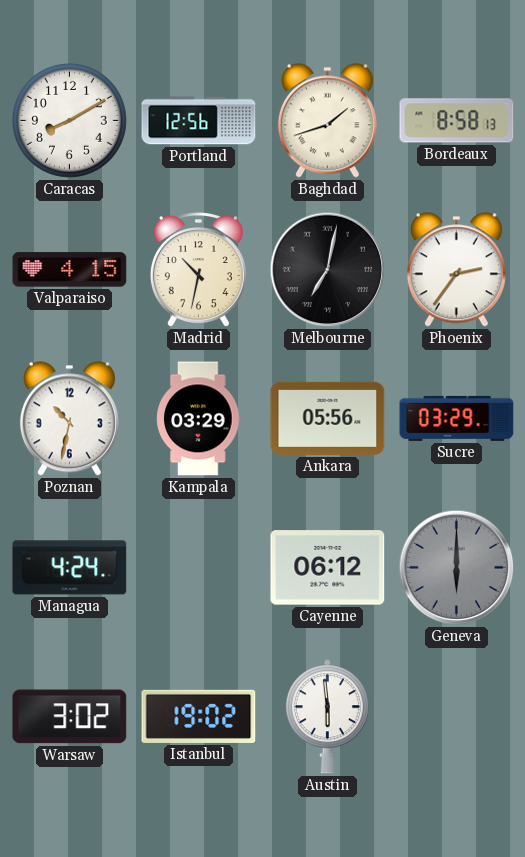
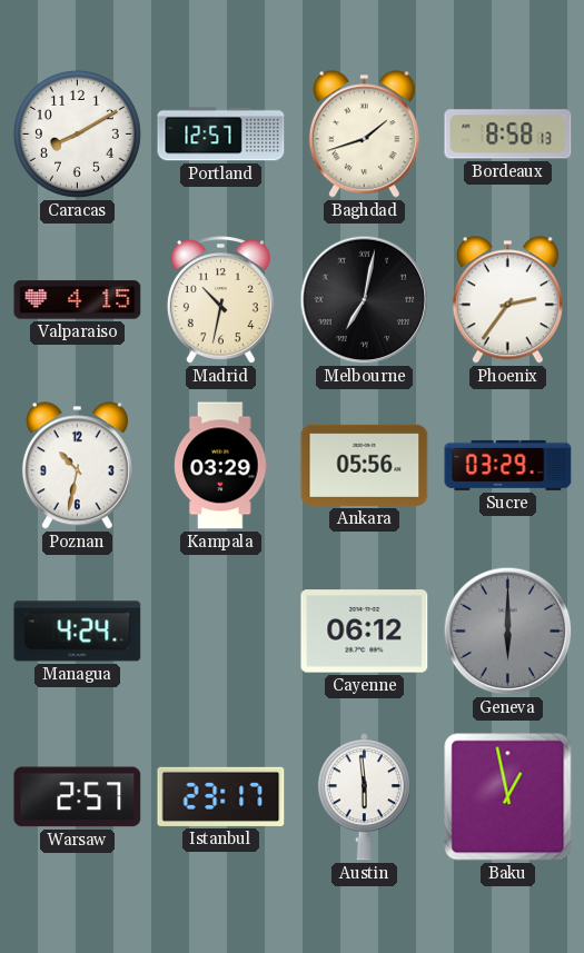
Portland: 12:56 -> 12:57
Warsaw: 3:02 -> 2:57
Istanbul: 19:02 -> 23:17
Baku: none -> 12:58
